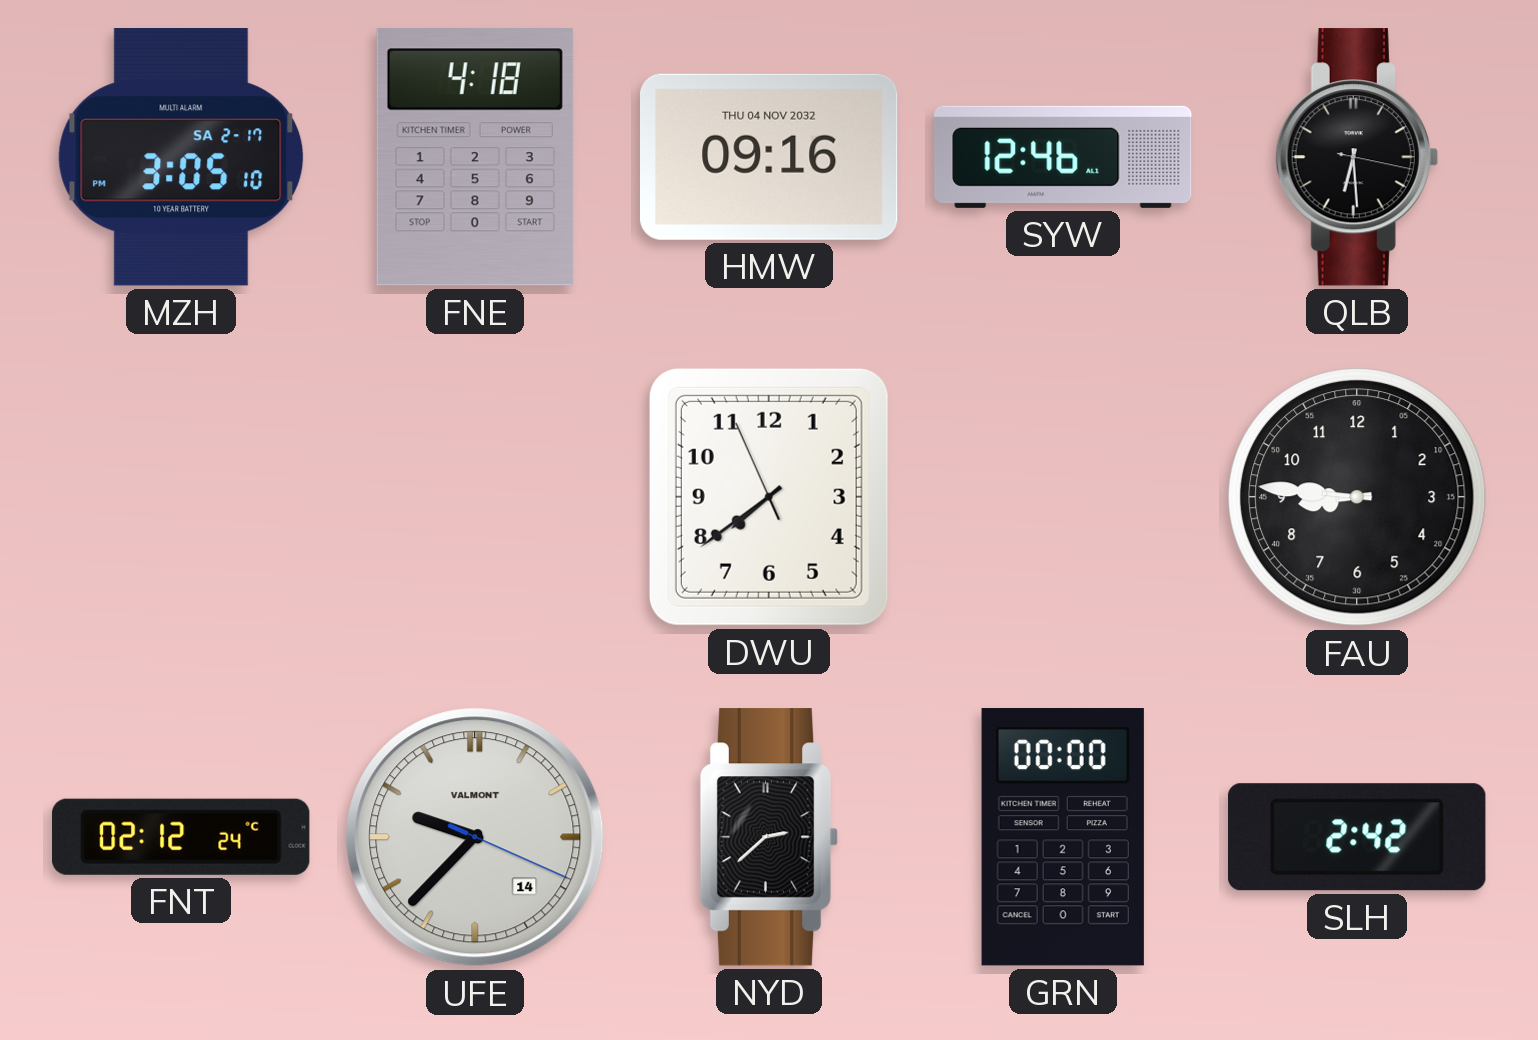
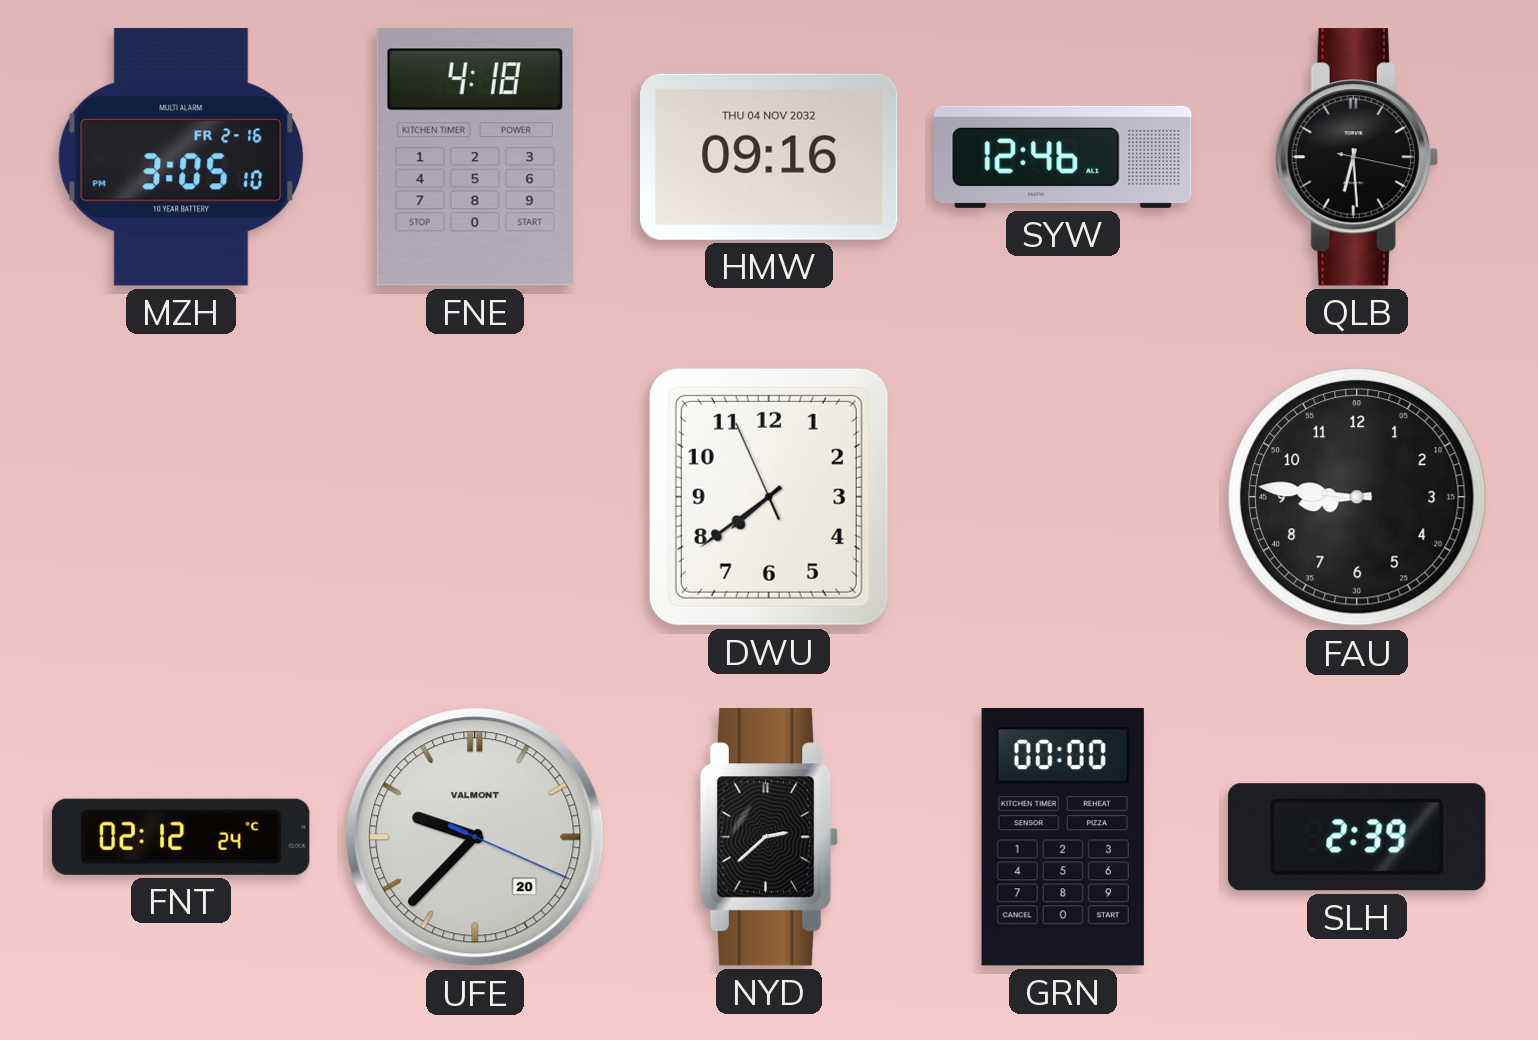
MZH date: SA 2-17 -> FR 2-16
UFE date: 14 -> 20
SLH: 2:42 -> 2:39
